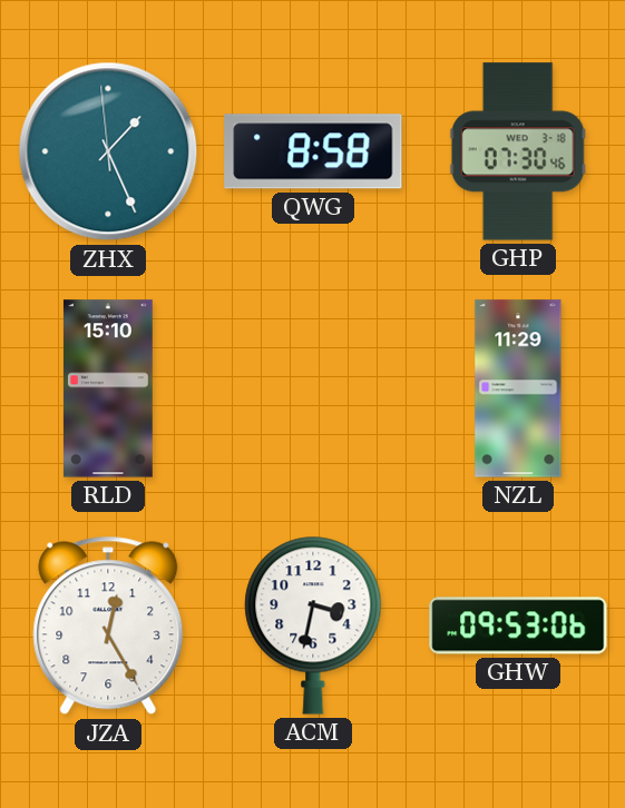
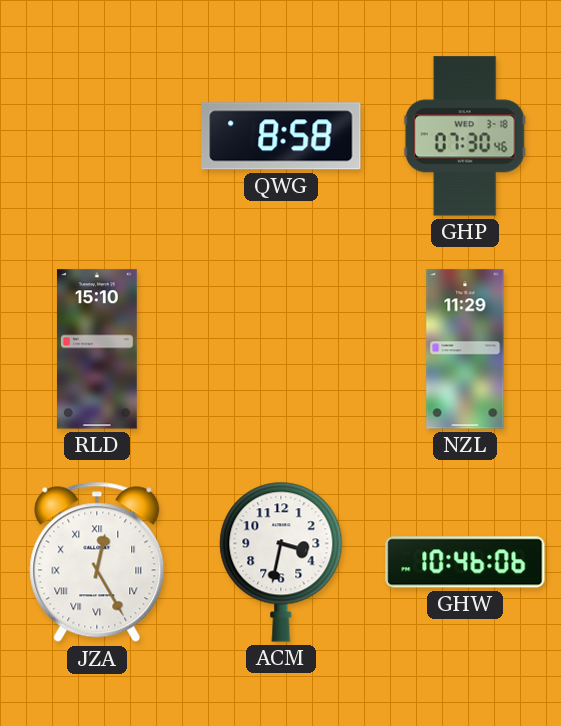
ZHX: 1:25 -> none
JZA numerals: Arabic -> Roman
GHW: 09:53 -> 10:46
